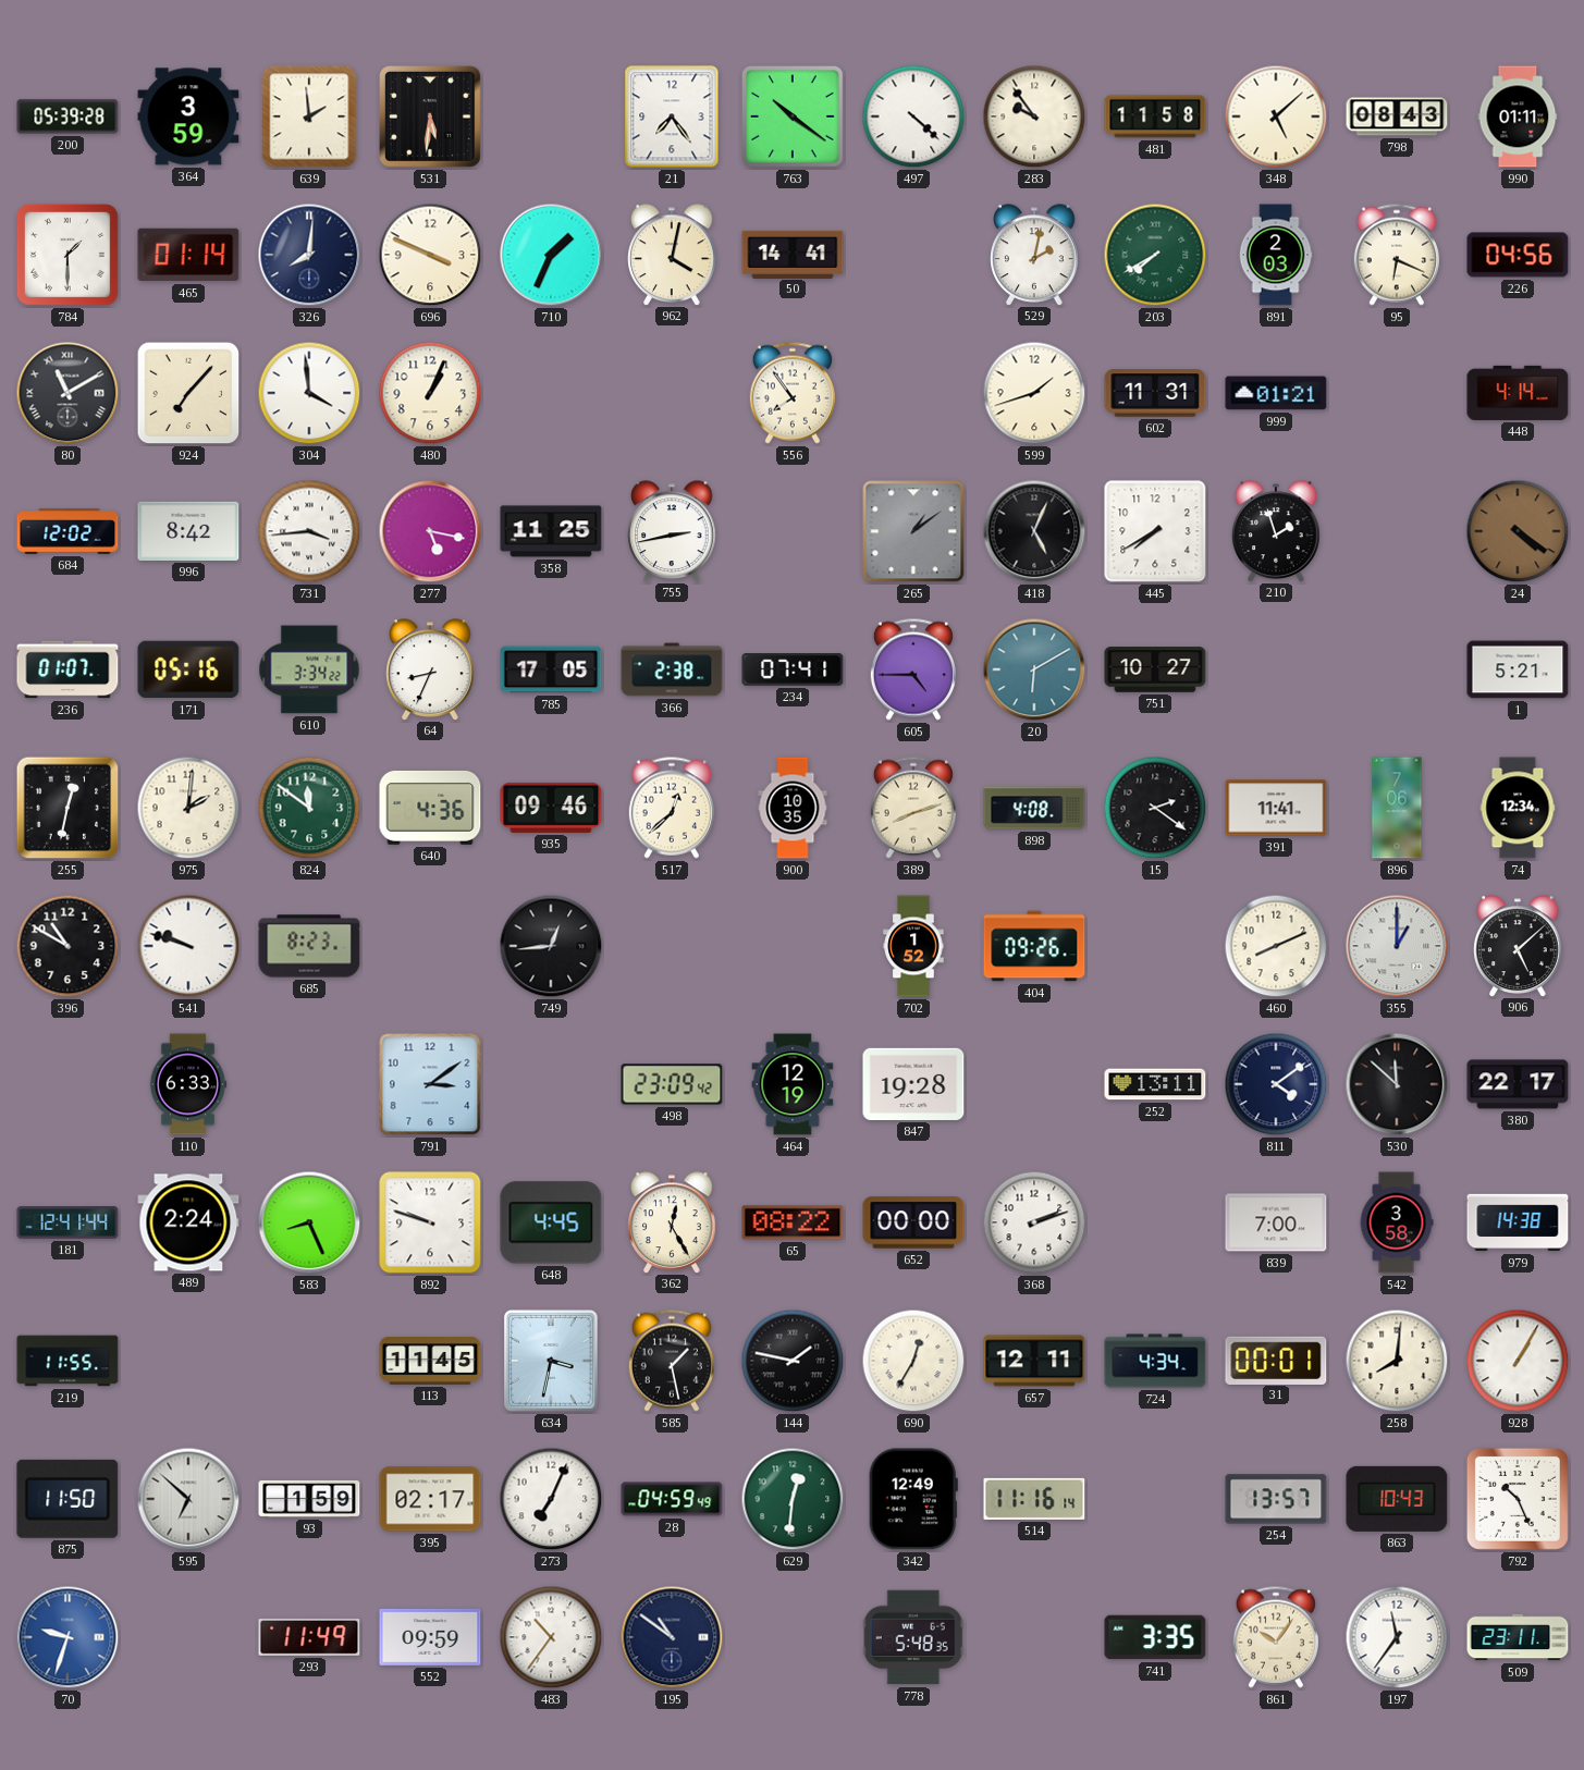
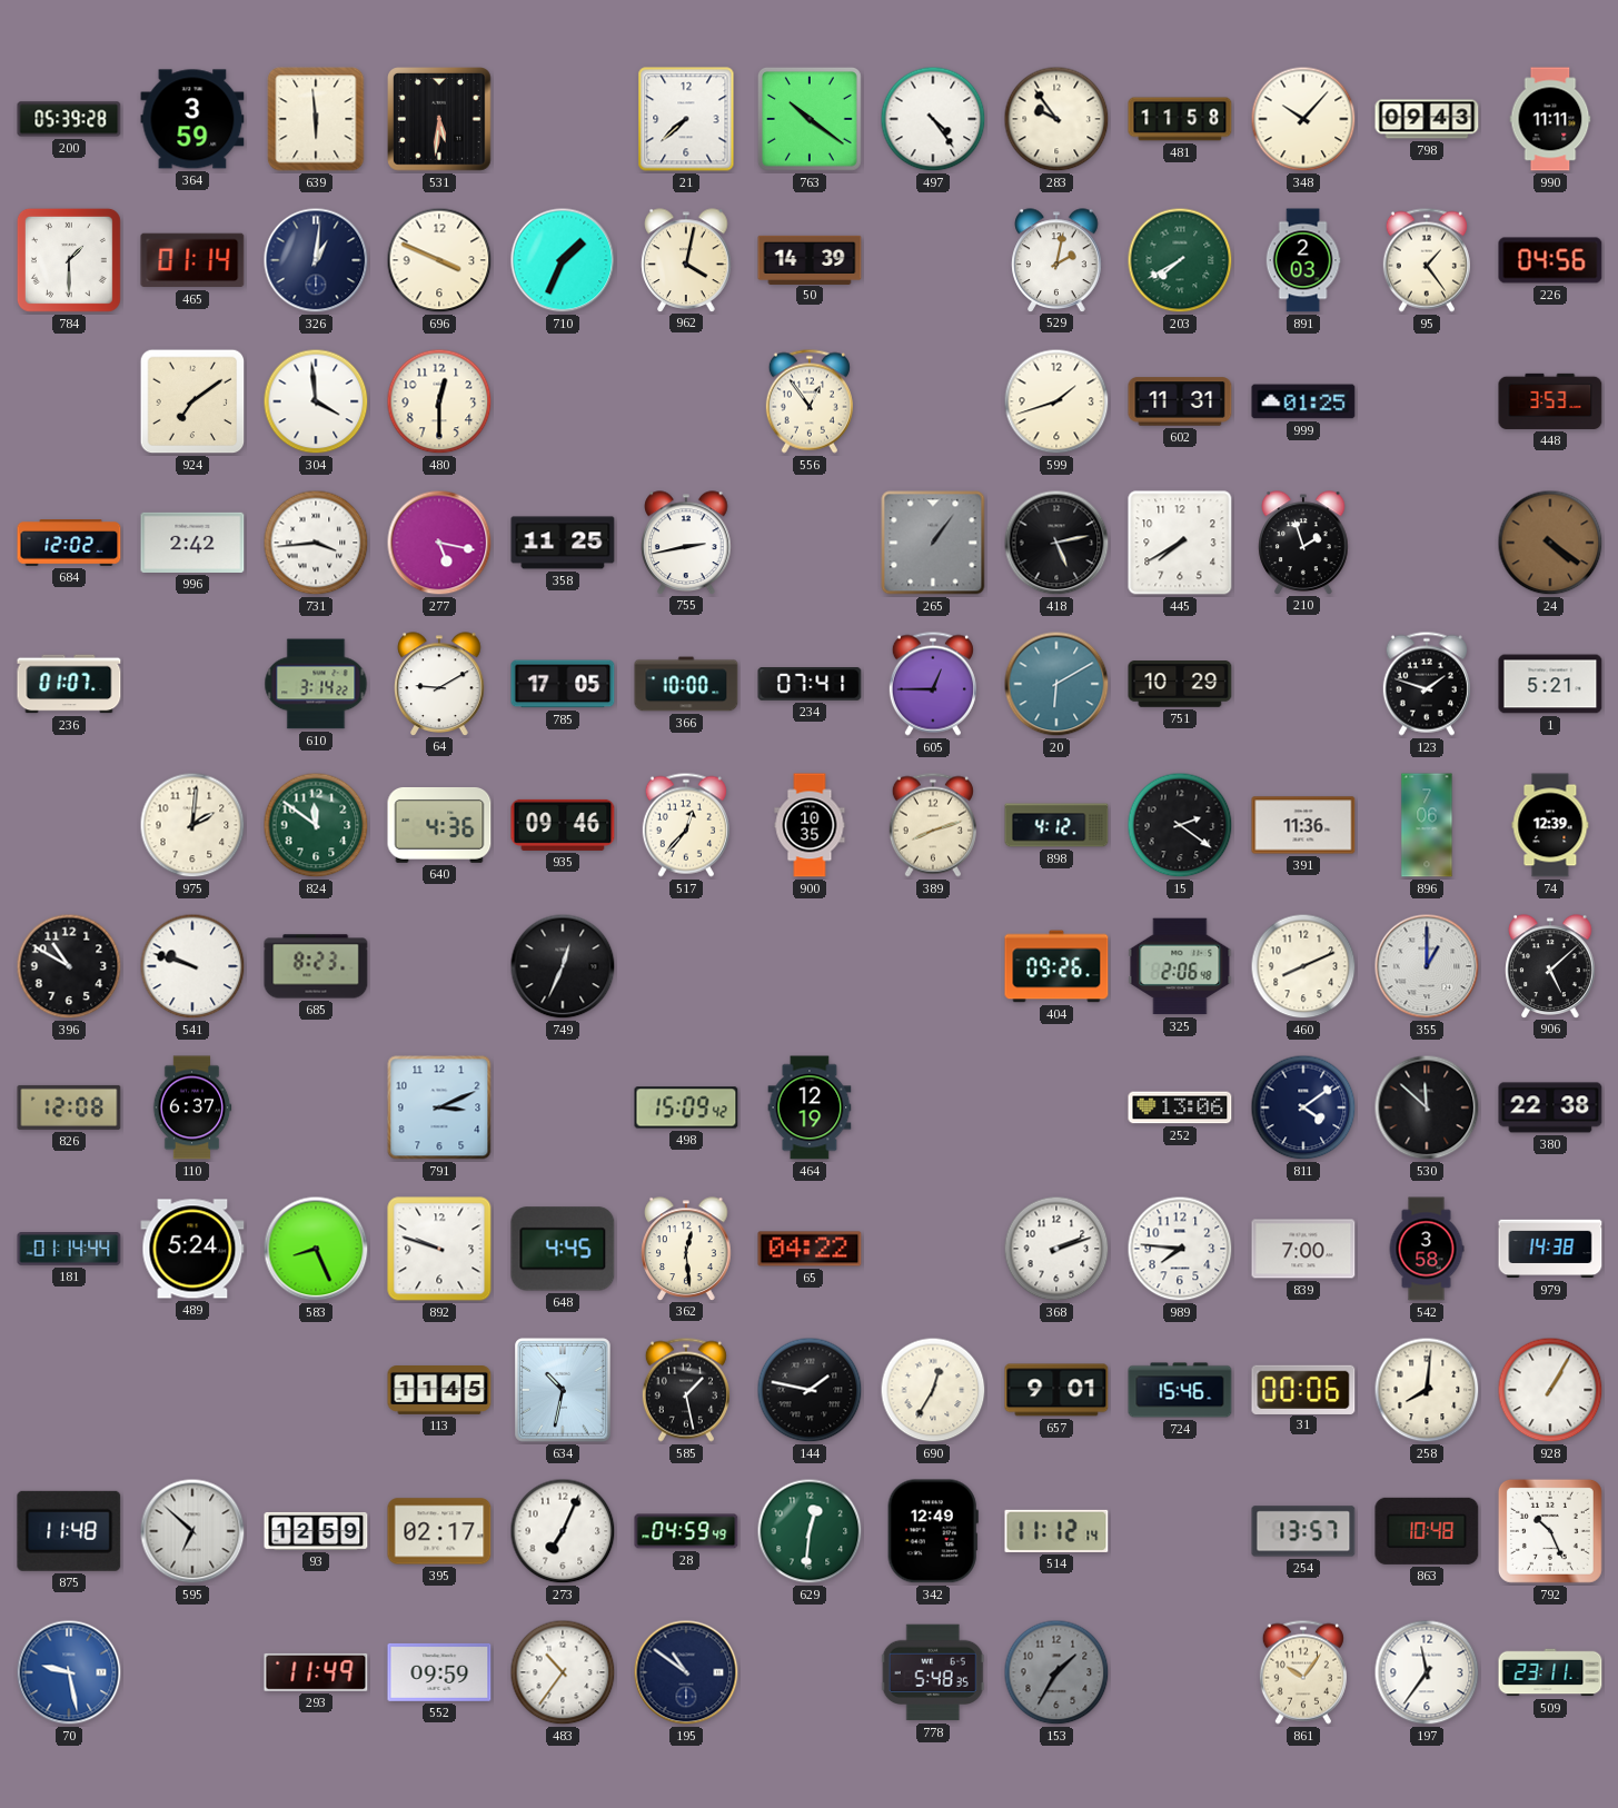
639: 1:59 -> 5:59
21: 7:24 -> 7:38
497: 4:22 -> 4:24
348: 5:08 -> 10:07
798: 08:43 -> 09:43
990: 01:11 -> 11:11
326: 8:01 -> 1:01
50: 14:41 -> 14:39
95: 6:19 -> 1:24
80: 11:10 -> none
924: 7:07 -> 7:09
480: 1:04 -> 12:30
556: 7:54 -> 12:54
999: 01:21 -> 01:25
448: 4:14 -> 3:53
996: 8:42 -> 2:42
265: 1:09 -> 1:06
418: 5:04 -> 5:13
171: 05:16 -> none
610: 3:34 -> 3:14
64: 8:34 -> 9:10
366: 2:38 -> 10:00
605: 4:45 -> 12:45
751: 10:27 -> 10:29
123: none -> 1:48
255: 12:32 -> none
517: 12:38 -> 12:37
898: 4:08 -> 4:12
391: 11:41 -> 11:36
74: 12:34 -> 12:39
749: 12:44 -> 12:34
702: 1:52 -> none
325: none -> 2:06
826: none -> 12:08
110: 6:33 -> 6:37
791: 3:09 -> 3:11
498: 23:09 -> 15:09
847: 19:28 -> none
252: 13:11 -> 13:06
380: 22:17 -> 22:38
181: 12:41 -> 01:14
489: 2:24 -> 5:24
362: 12:25 -> 12:29
65: 08:22 -> 04:22
652: 00:00 -> none
989: none -> 7:46
219: 11:55 -> none
634: 3:32 -> 10:32
657: 12:11 -> 9:01
724: 4:34 -> 15:46
31: 00:01 -> 00:06
875: 11:50 -> 11:48
93: 1:59 -> 12:59
514: 11:16 -> 11:12
863: 10:43 -> 10:48
70: 9:33 -> 9:28
153: none -> 1:35
741: 3:35 -> none
